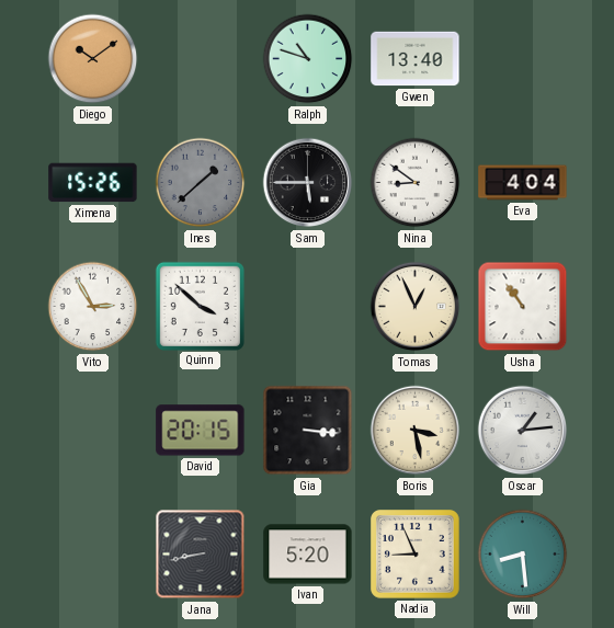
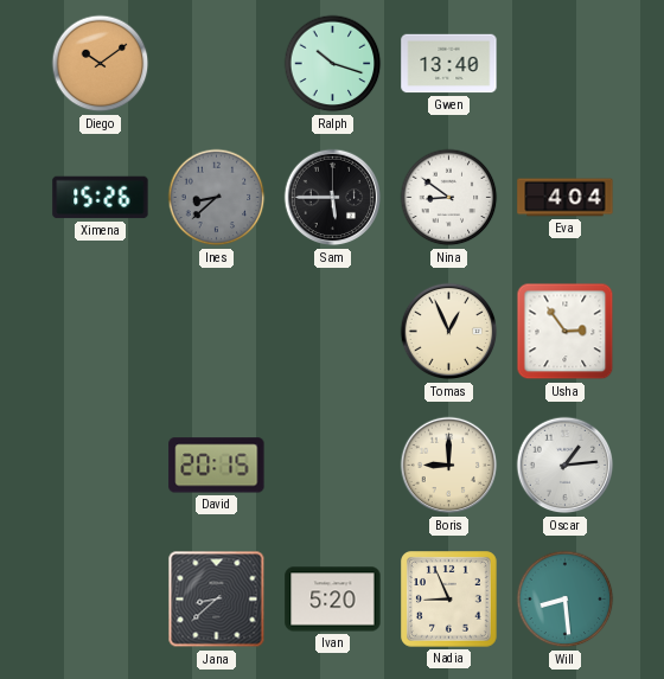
Ralph: 10:48 -> 10:18
Ines: 1:38 -> 8:38
Vito: 2:55 -> none
Quinn: 3:52 -> none
Usha: 10:54 -> 2:54
Gia: 3:16 -> none
Boris: 3:28 -> 9:00
Jana: 8:43 -> 8:38
